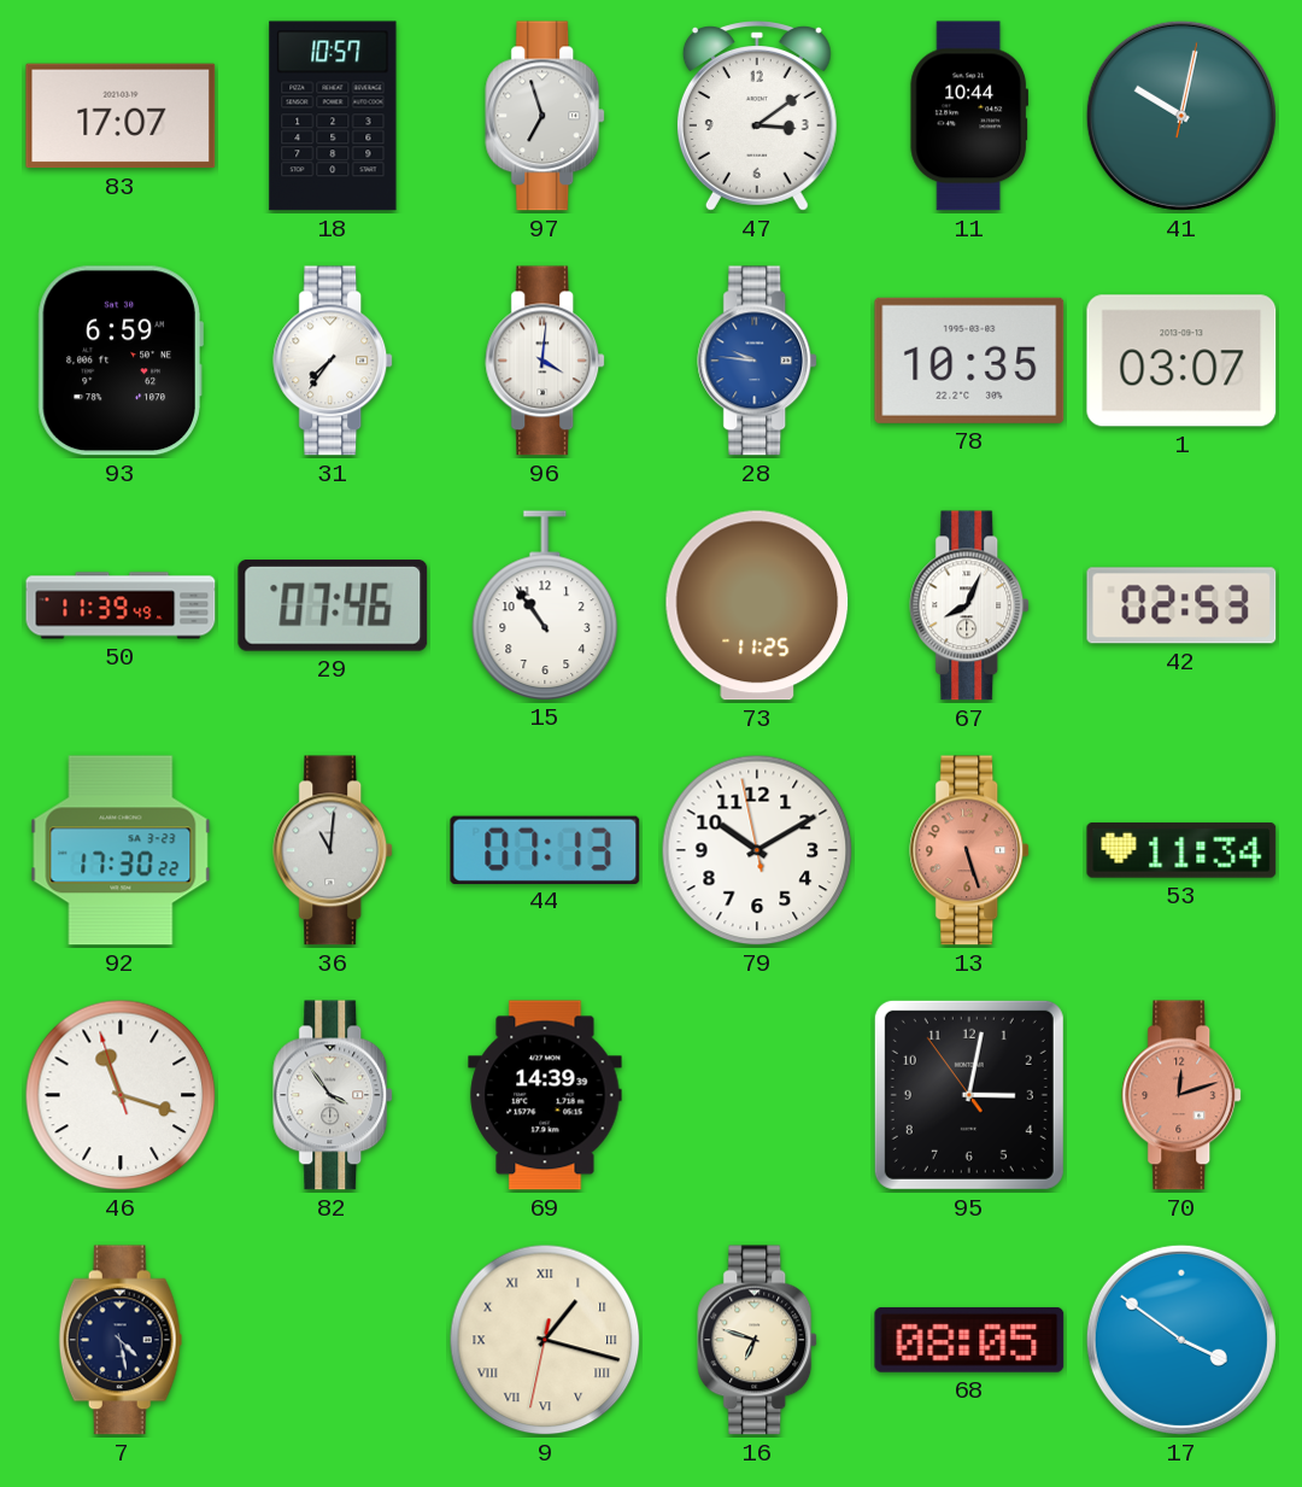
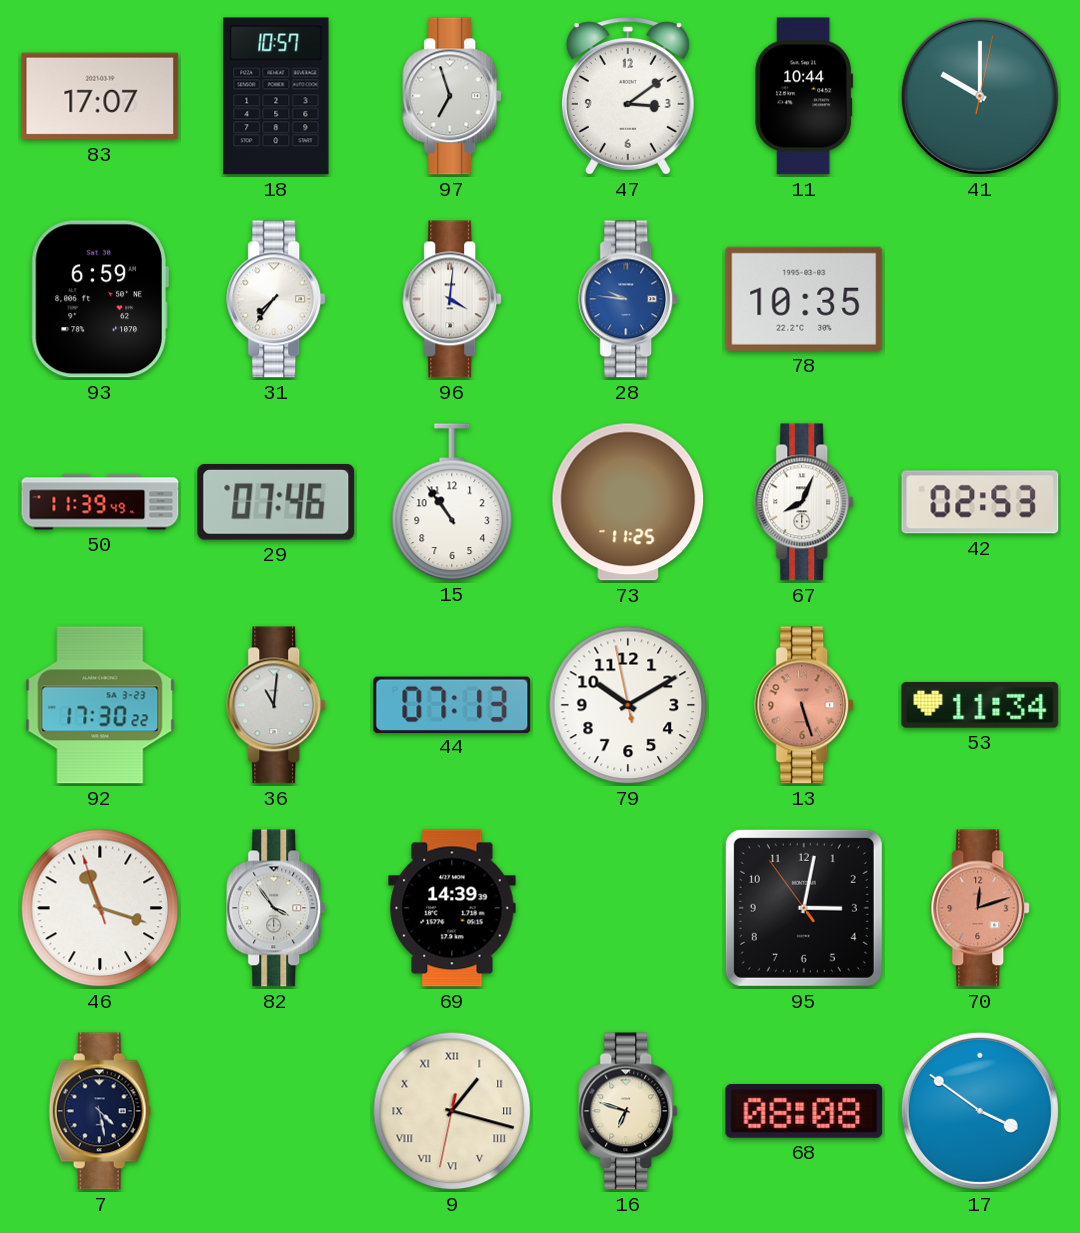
41: 10:02 -> 10:00
1: 03:07 -> none
68: 08:05 -> 08:08
